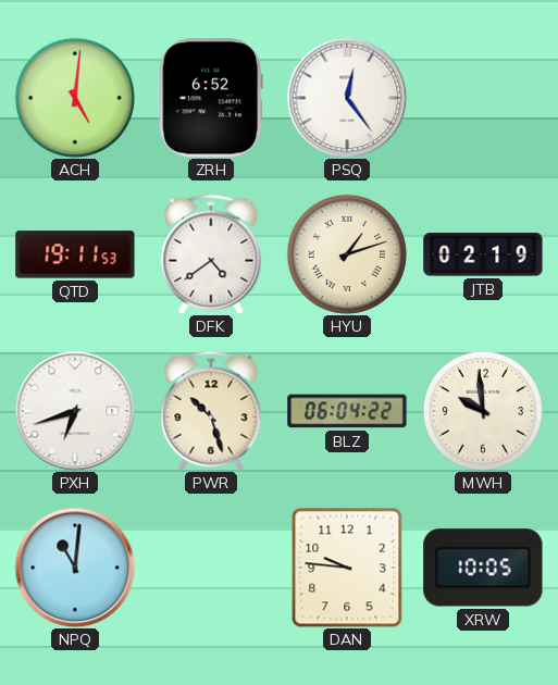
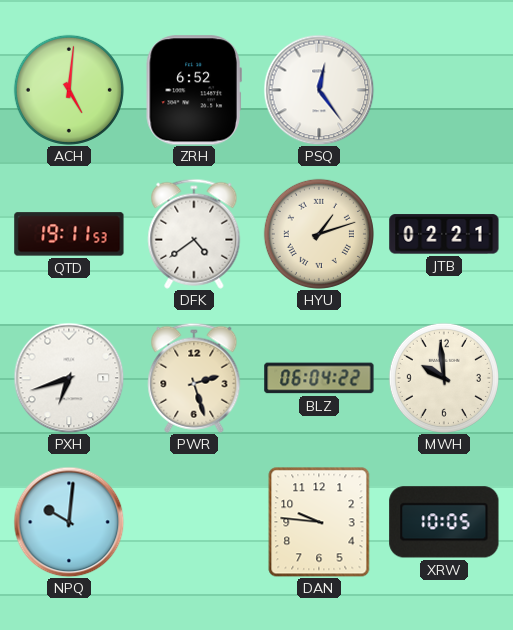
JTB: 02:19 -> 02:21
PWR: 10:27 -> 2:27
NPQ: 11:01 -> 10:01
